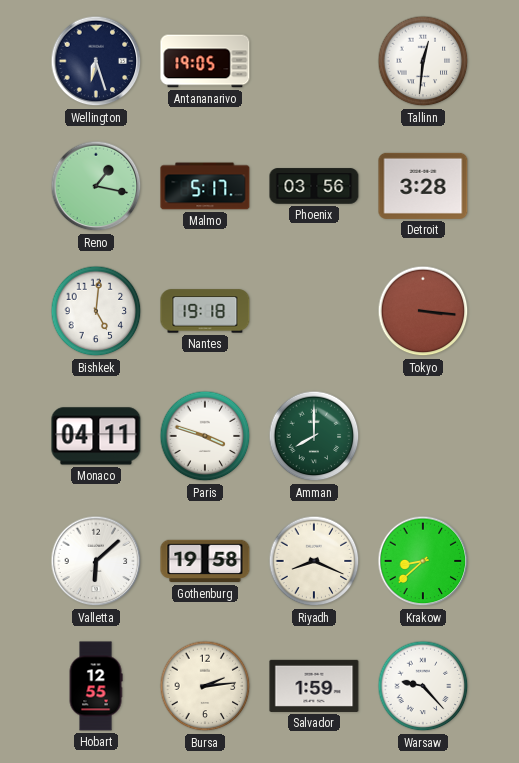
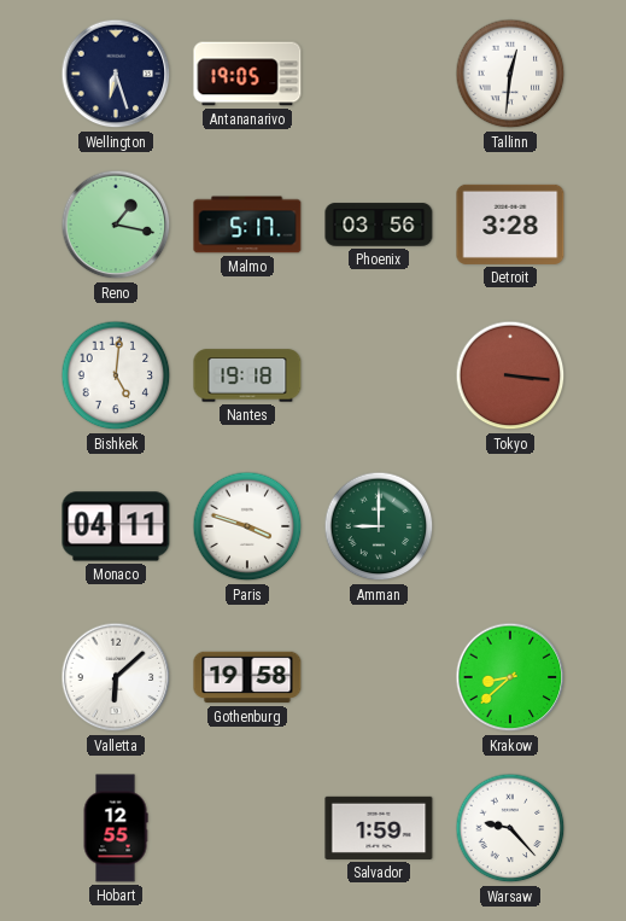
Amman: 8:00 -> 9:00
Riyadh: 8:19 -> none
Bursa: 2:14 -> none
